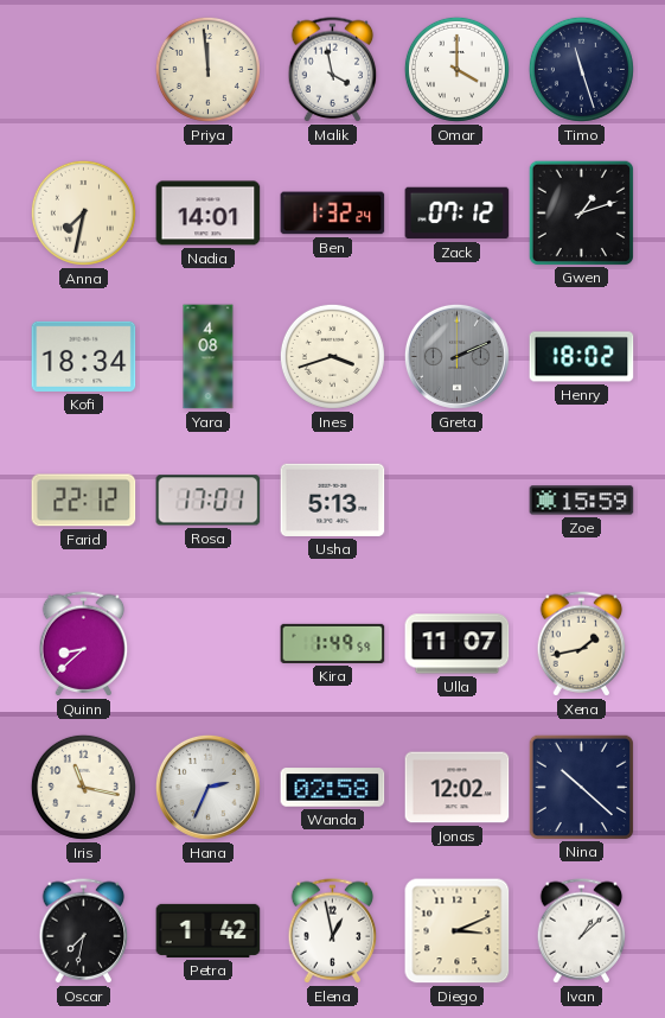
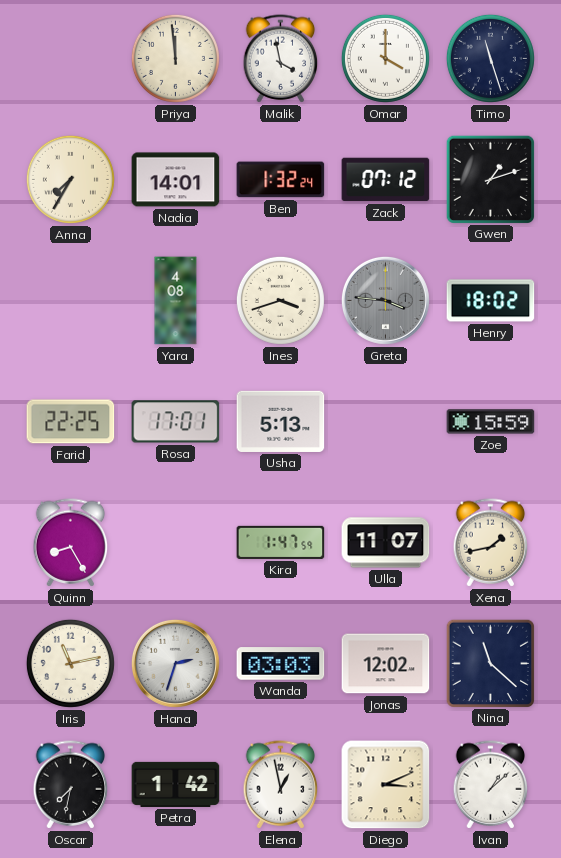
Anna: 7:32 -> 7:35
Kofi: 18:34 -> none
Greta: 2:11 -> 3:46
Farid: 22:12 -> 22:25
Quinn: 8:38 -> 8:25
Kira: 1:49 -> 1:47
Iris: 11:17 -> 11:13
Hana: 2:34 -> 2:33
Wanda: 02:58 -> 03:03
Nina: 10:22 -> 11:22
